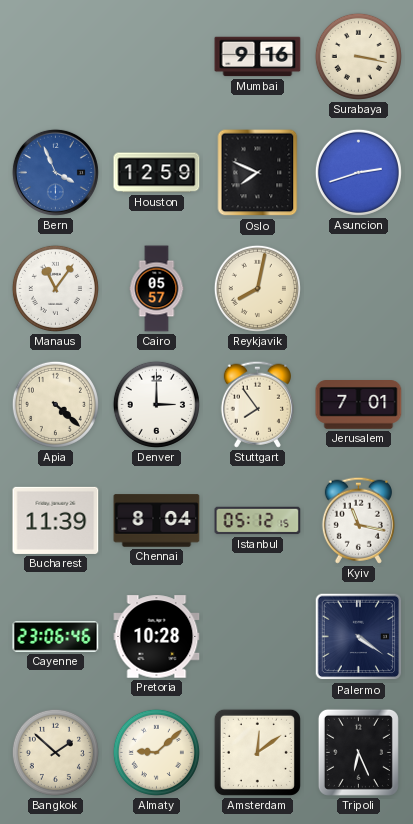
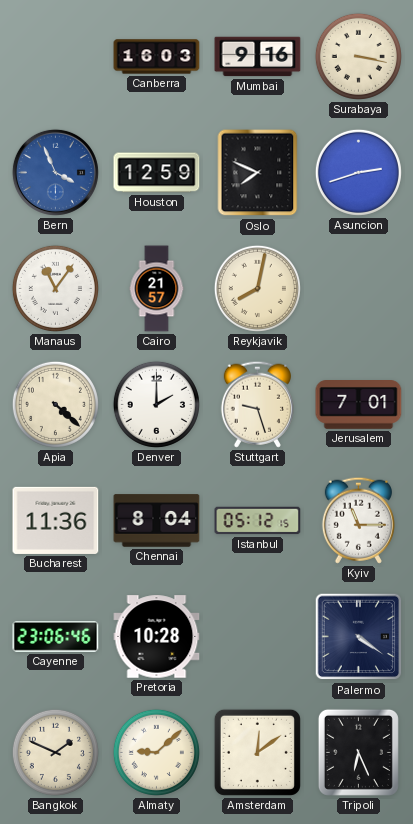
Canberra: none -> 16:03
Cairo: 05:57 -> 21:57
Denver: 3:00 -> 2:00
Stuttgart: 7:54 -> 9:27
Bucharest: 11:39 -> 11:36
Kyiv: 11:17 -> 11:15
Bangkok: 1:52 -> 1:49
